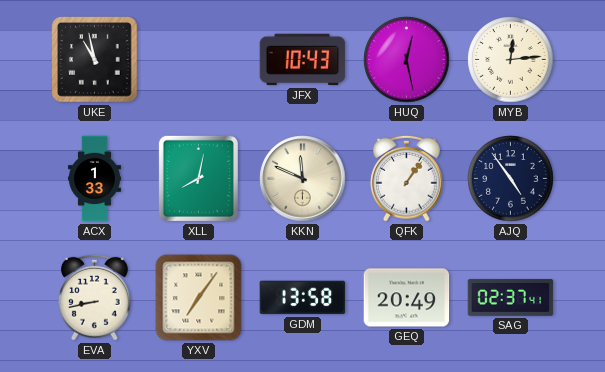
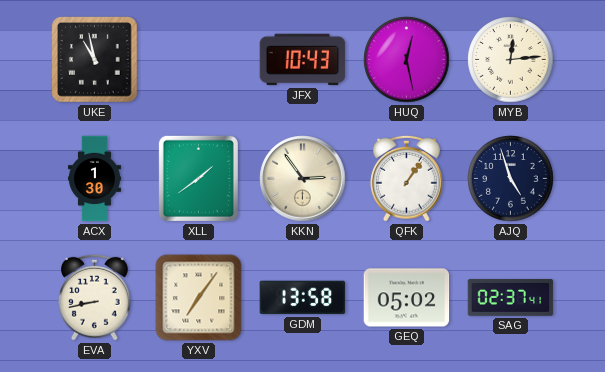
ACX: 1:33 -> 1:30
XLL: 8:02 -> 1:39
KKN: 11:49 -> 2:54
AJQ: 4:54 -> 4:57
GEQ: 20:49 -> 05:02
